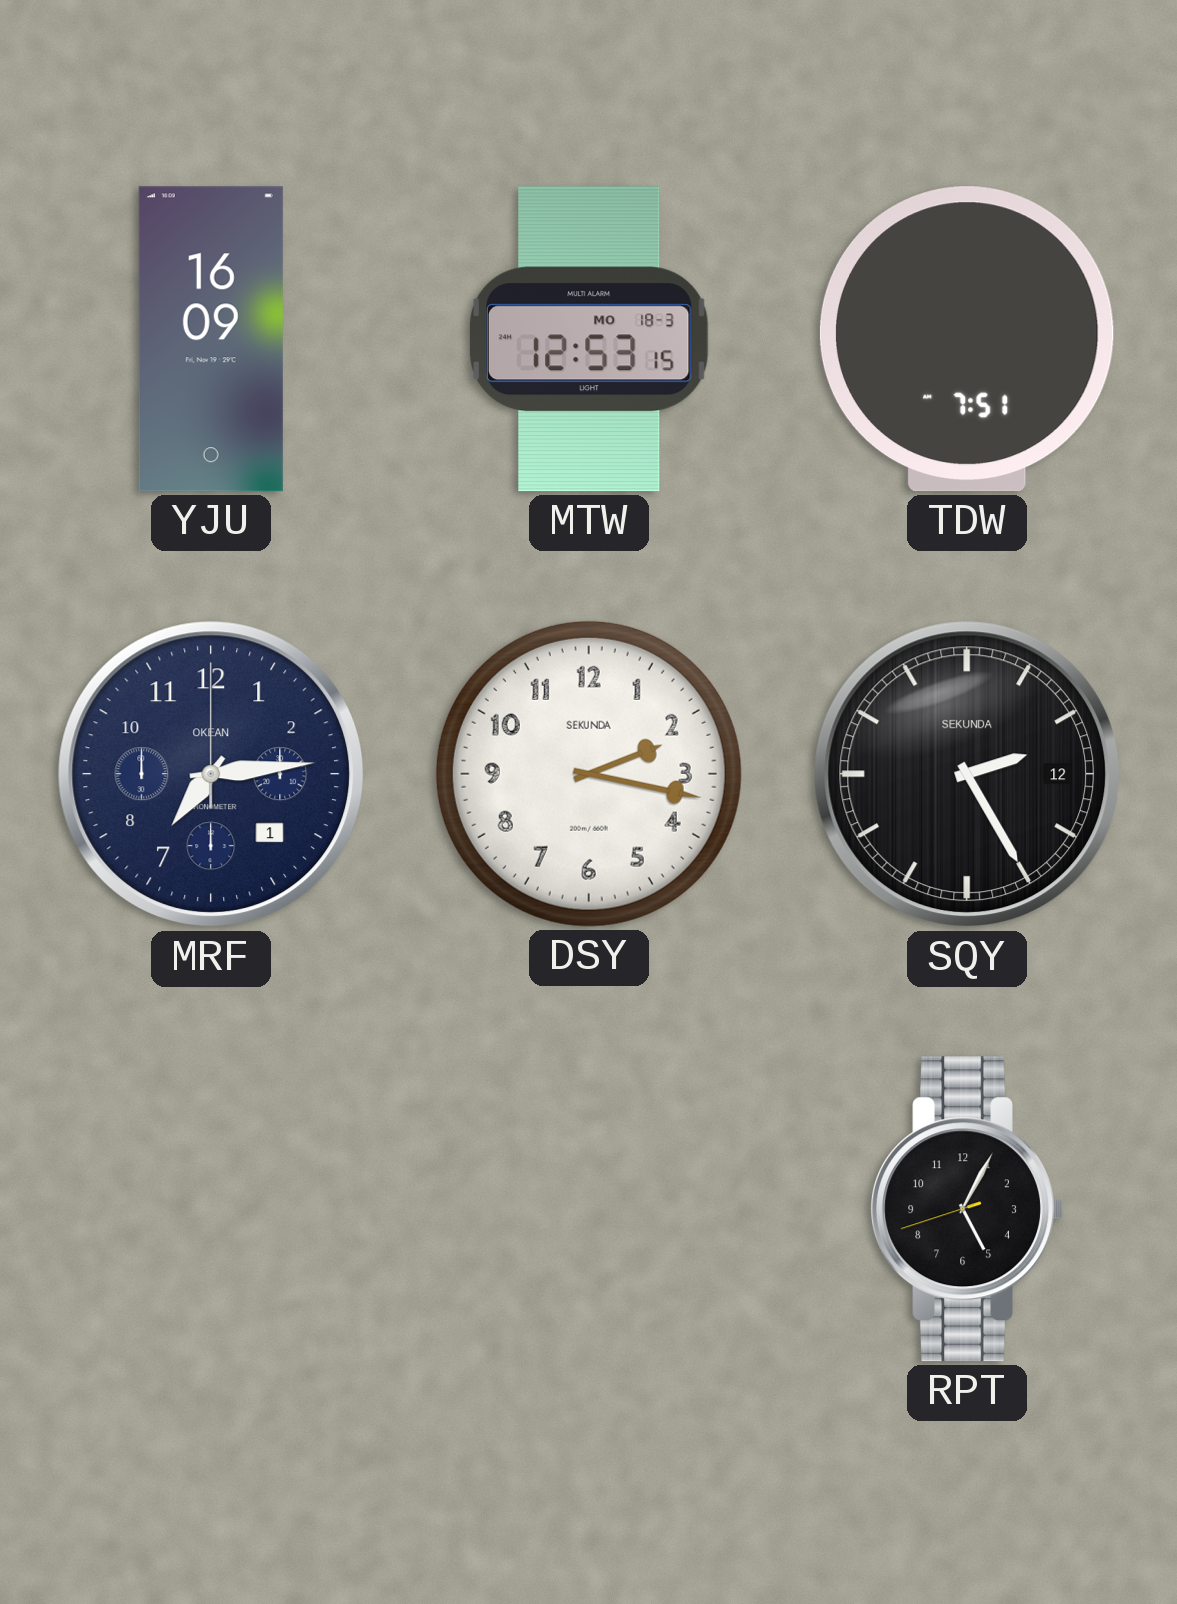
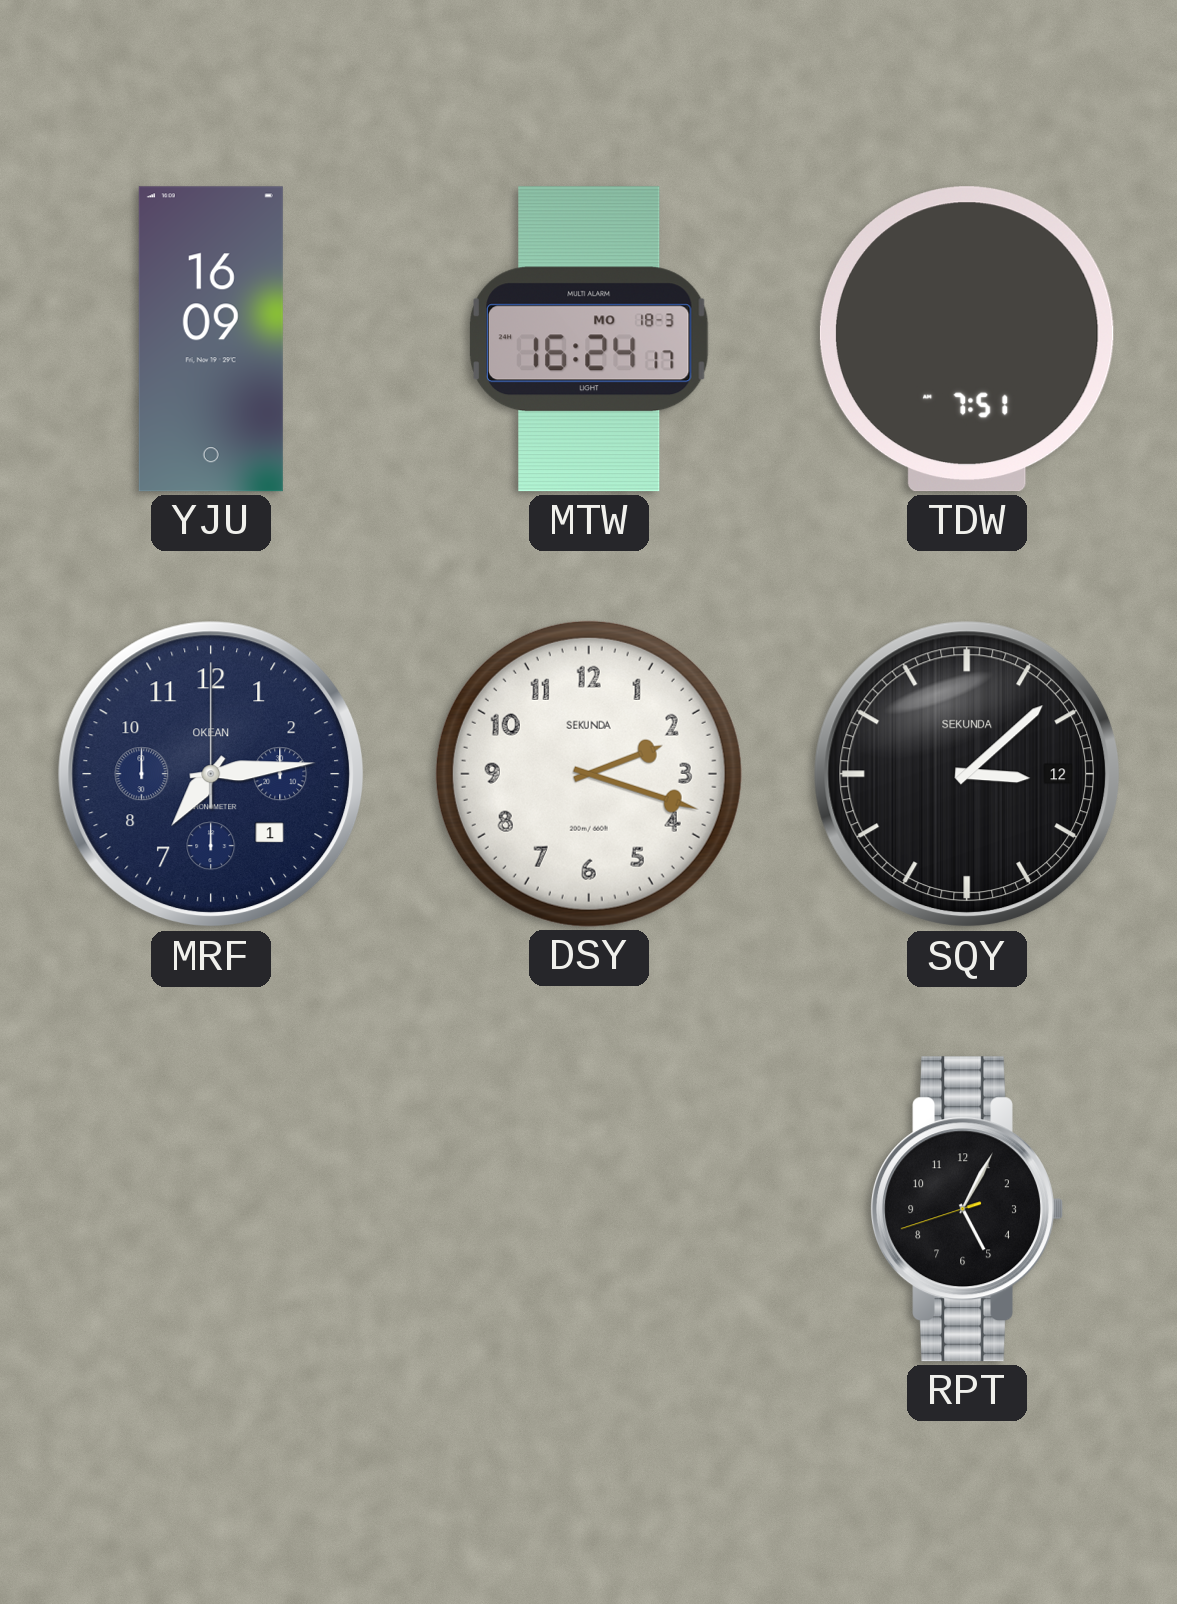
MTW: 12:53 -> 16:24
DSY: 2:17 -> 2:18
SQY: 2:25 -> 3:08
